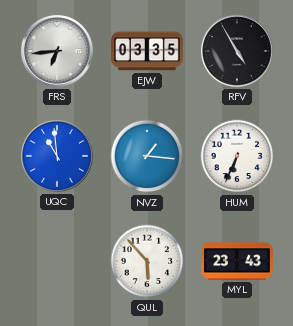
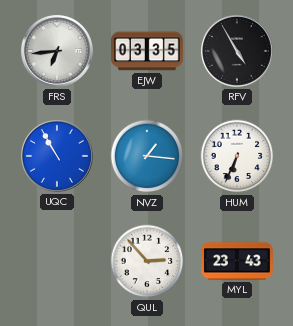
UQC: 10:59 -> 10:55
QUL: 5:53 -> 2:53
